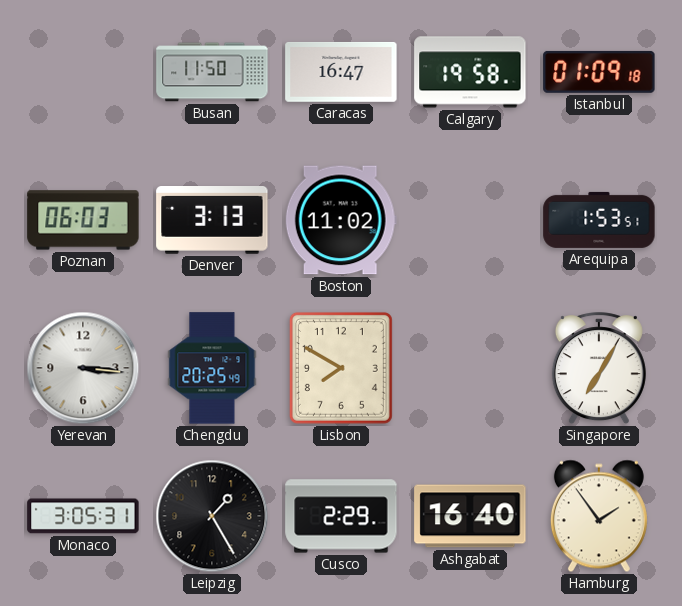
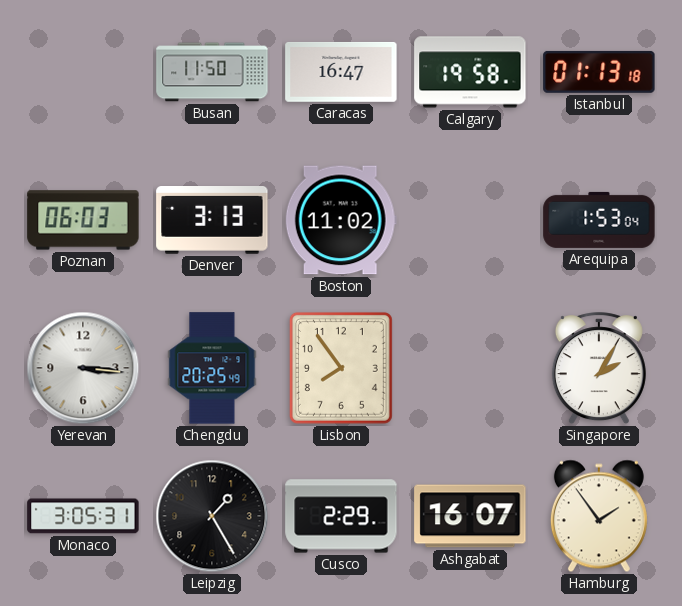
Istanbul: 01:09 -> 01:13
Arequipa: 1:53:51 -> 1:53:04
Lisbon: 7:50 -> 7:54
Singapore: 7:05 -> 2:05
Ashgabat: 16:40 -> 16:07
